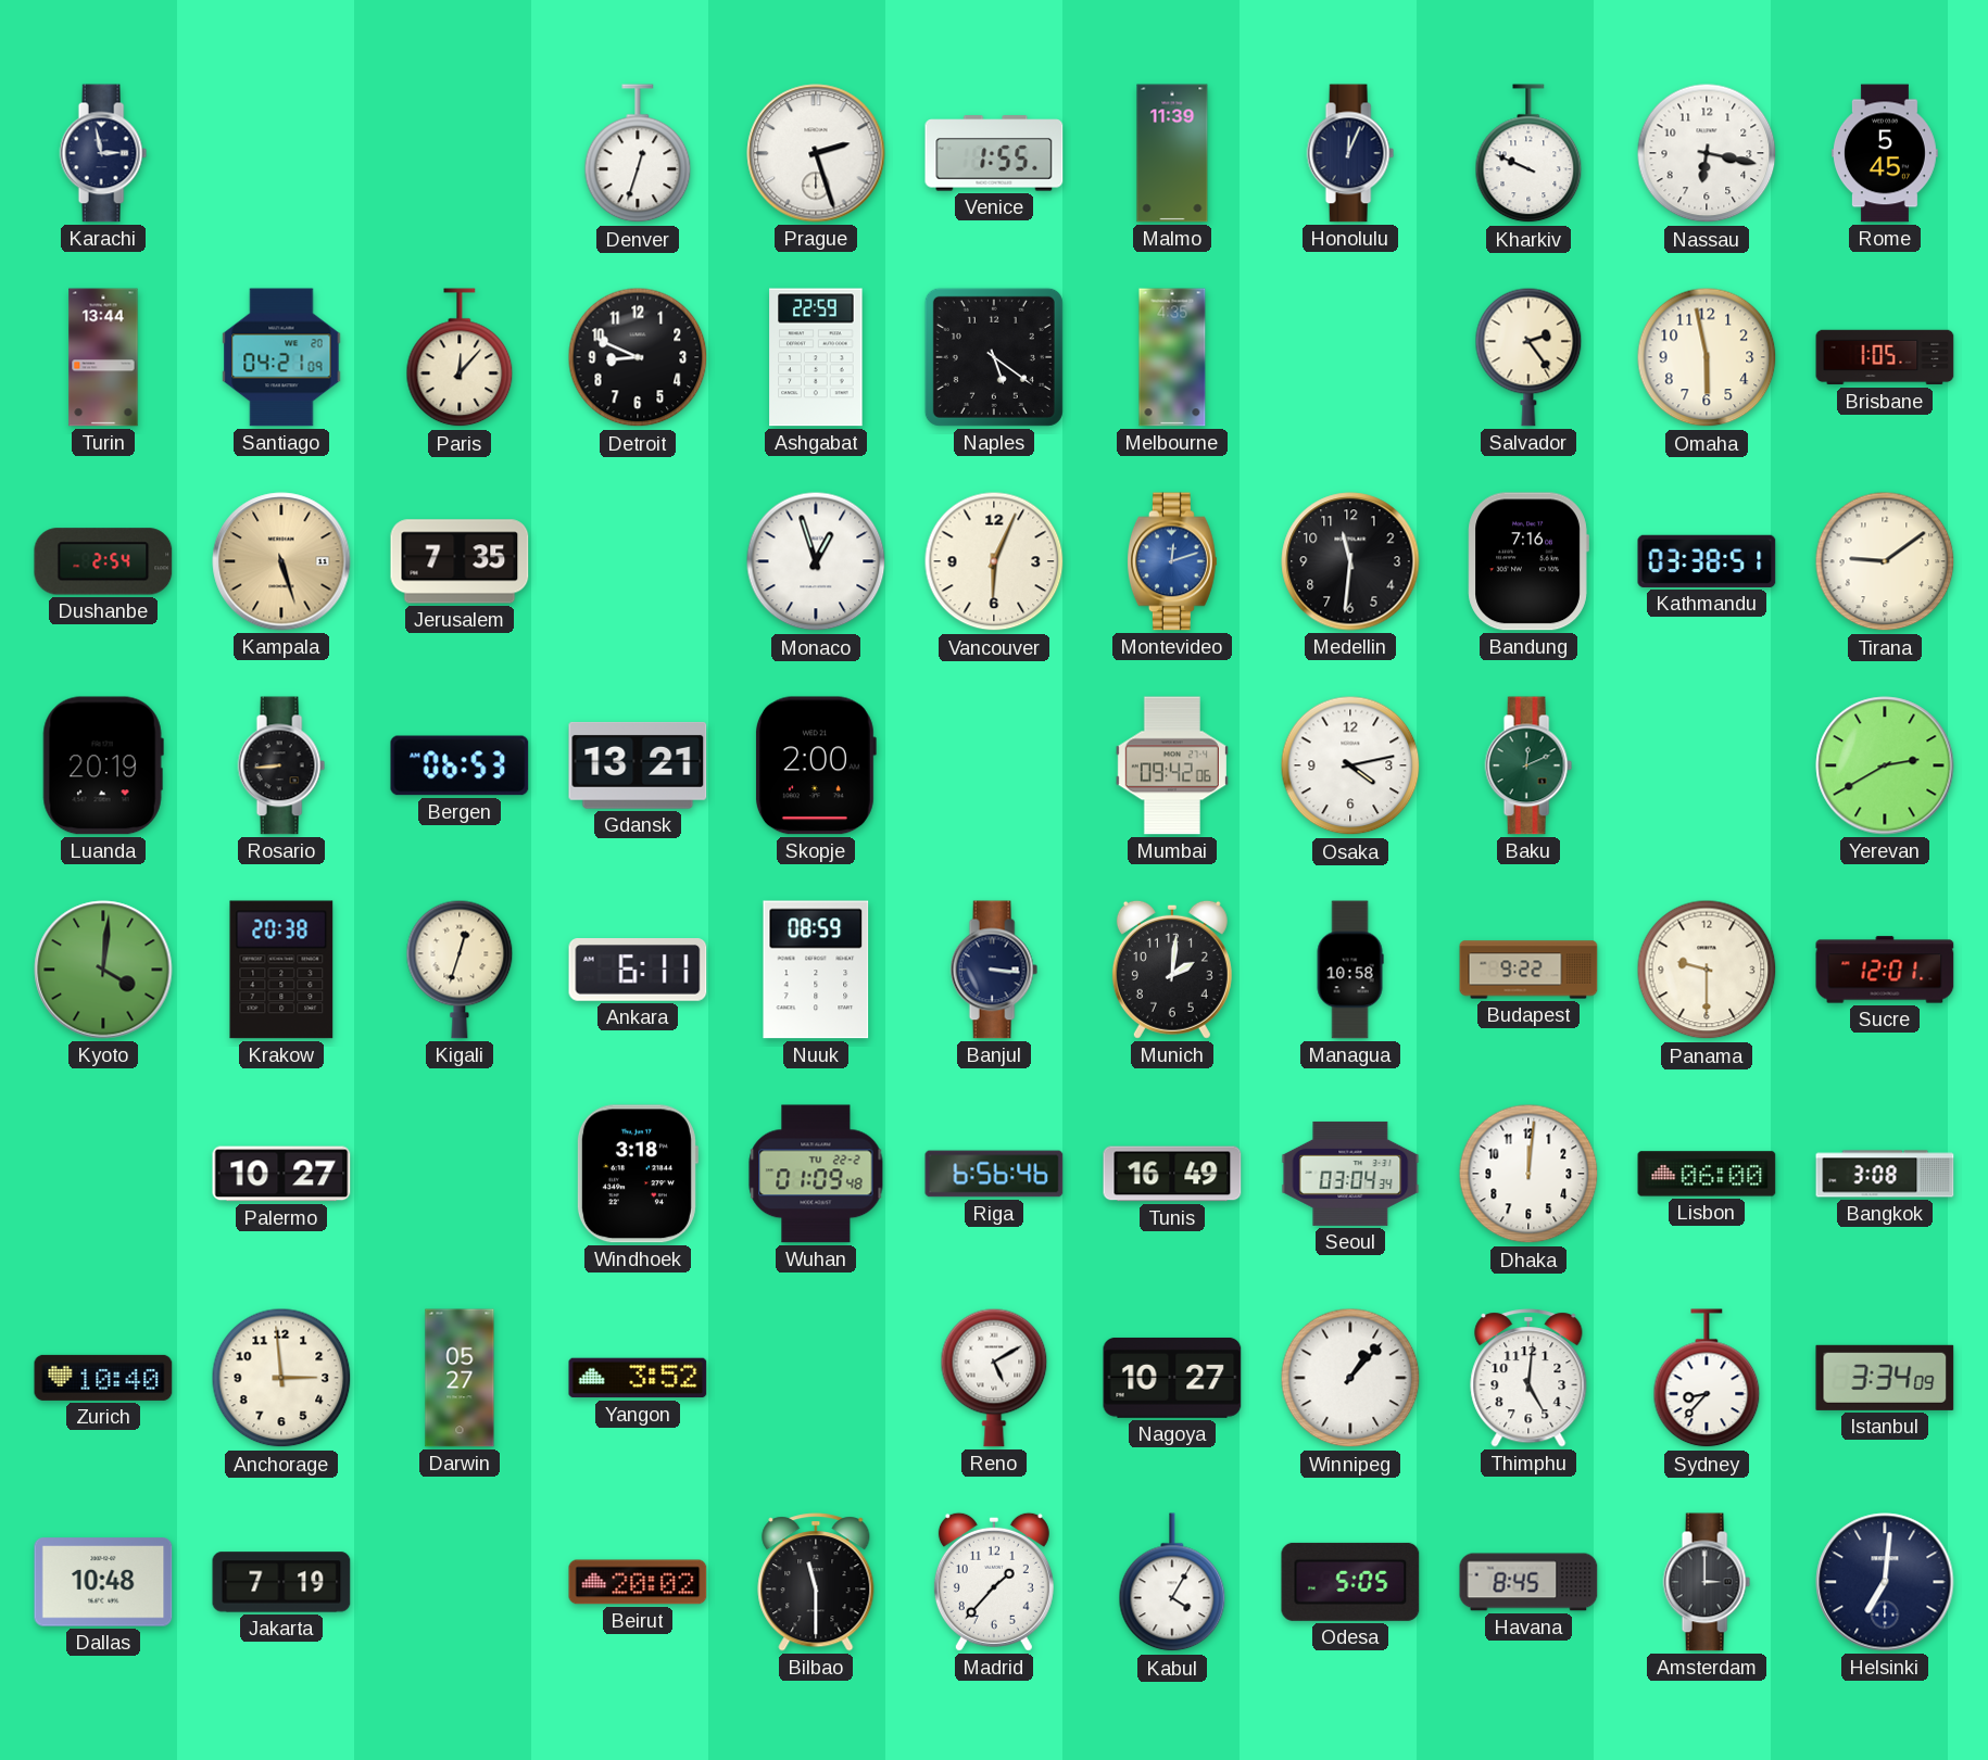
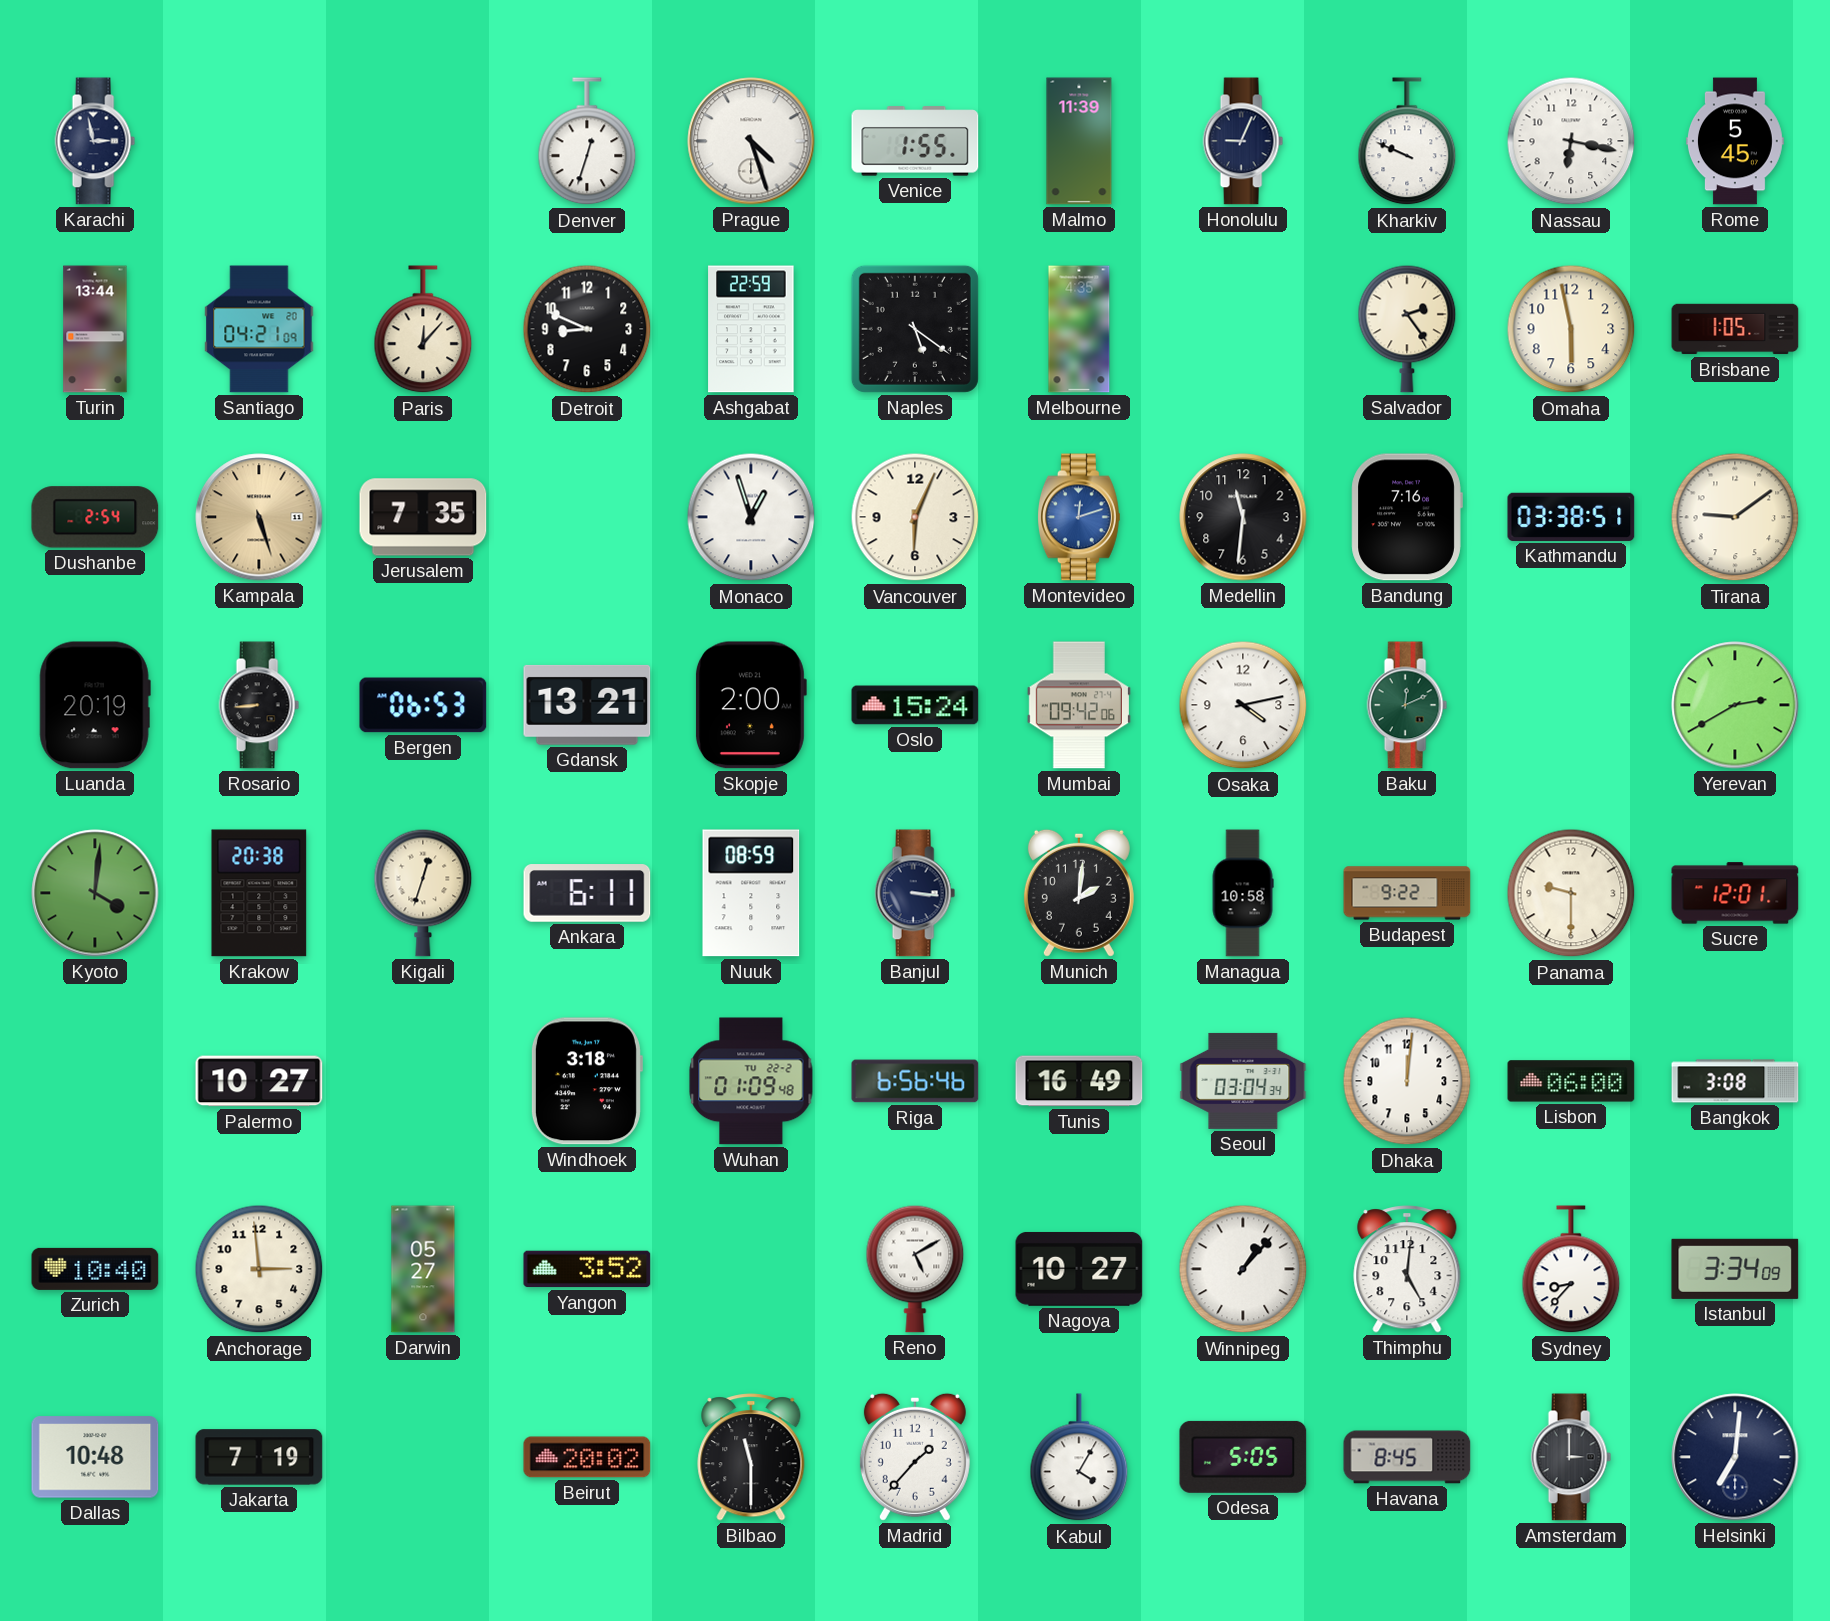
Prague: 2:27 -> 4:27
Honolulu: 12:04 -> 9:04
Oslo: none -> 15:24
